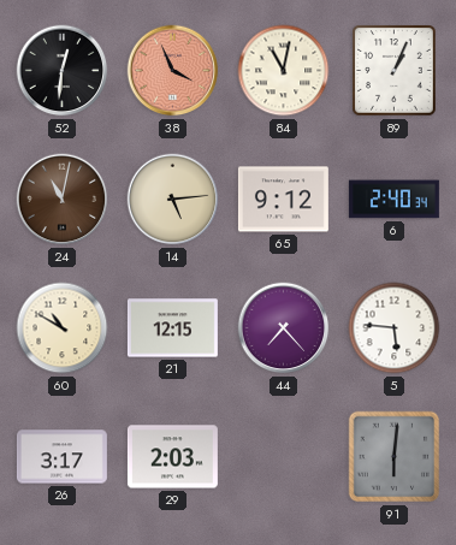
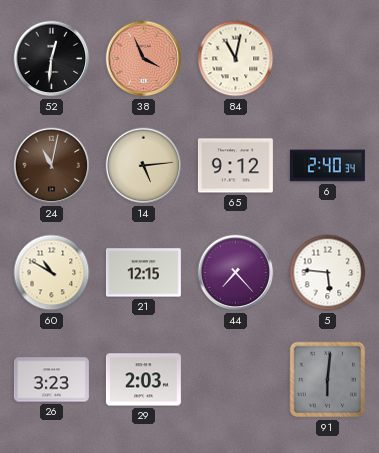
89: 1:04 -> none
26: 3:17 -> 3:23
